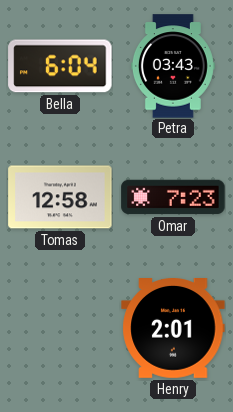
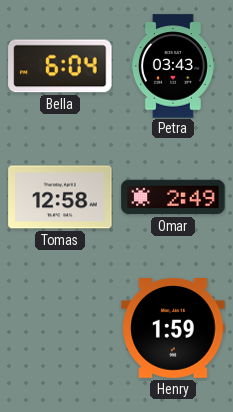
Omar: 7:23 -> 2:49
Henry: 2:01 -> 1:59
